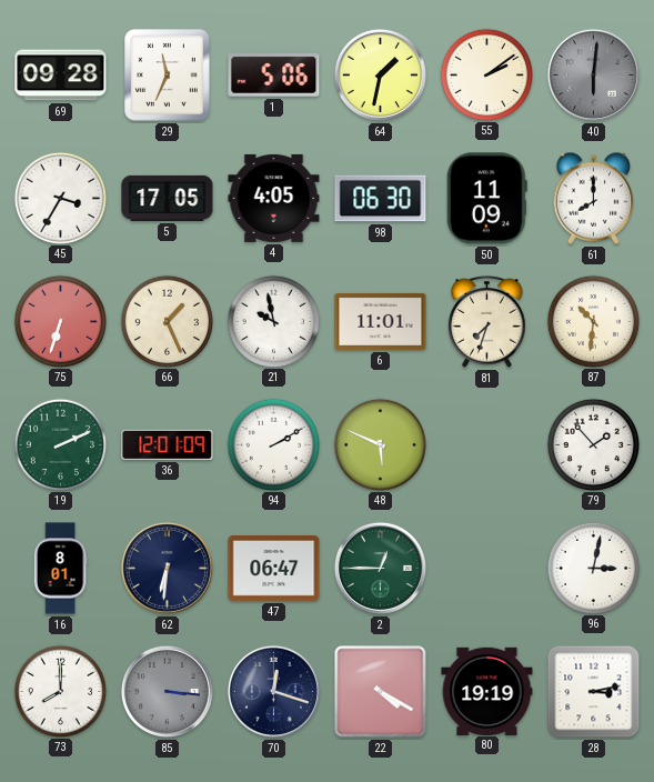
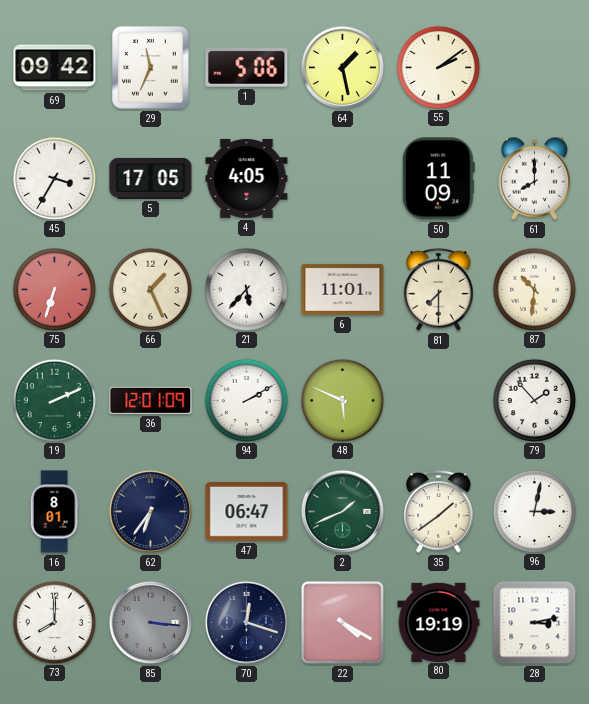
69: 09:28 -> 09:42
64: 1:32 -> 1:28
40: 6:01 -> none
98: 06:30 -> none
21: 9:58 -> 5:37
81: 7:33 -> 7:30
62: 6:31 -> 6:36
2: 12:45 -> 1:41
35: none -> 1:39
